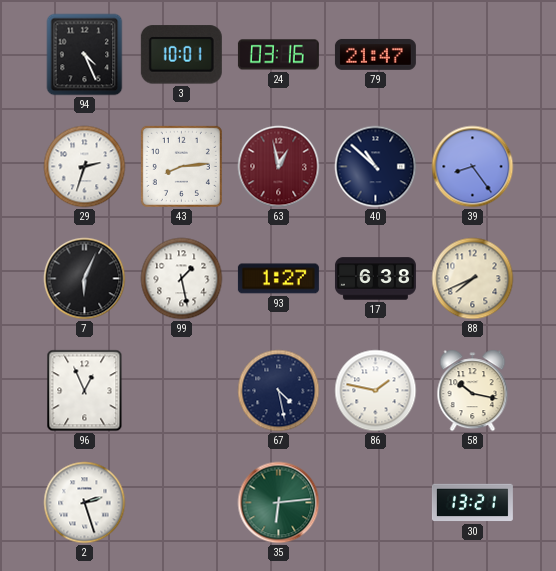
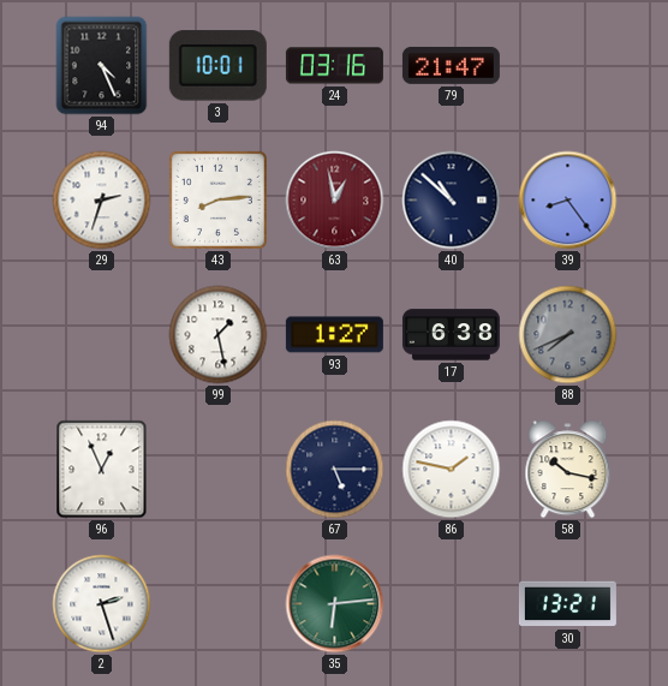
7: 6:04 -> none
88 dial: cream -> grey
67: 4:28 -> 5:15
